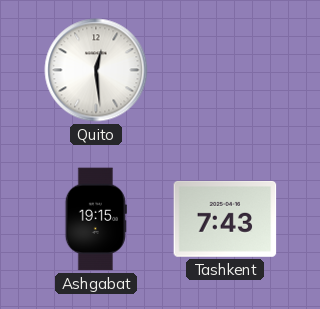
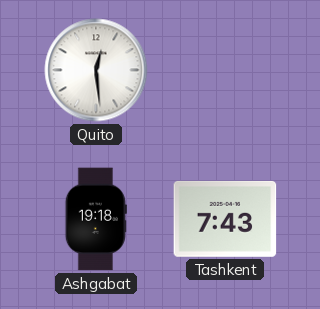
Ashgabat: 19:15 -> 19:18
